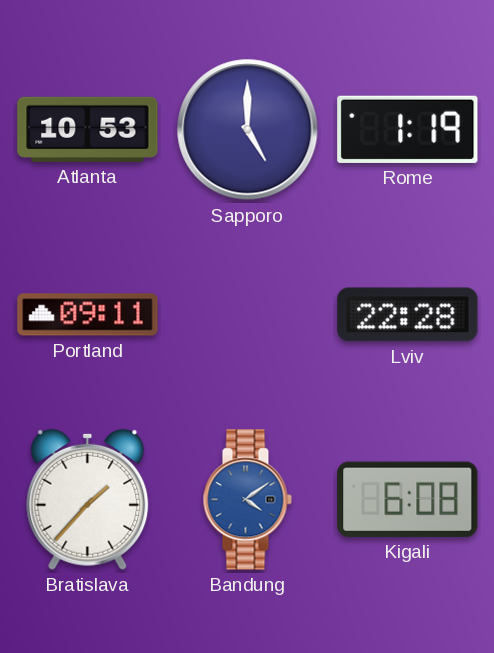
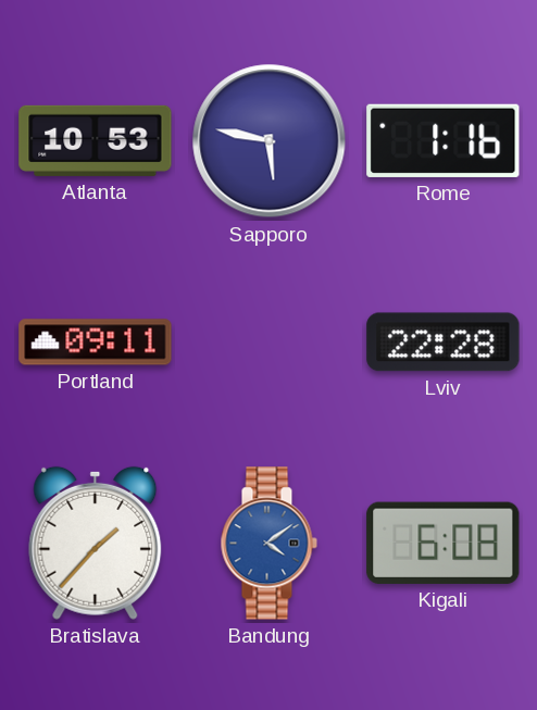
Sapporo: 5:00 -> 5:47
Rome: 1:19 -> 1:16
